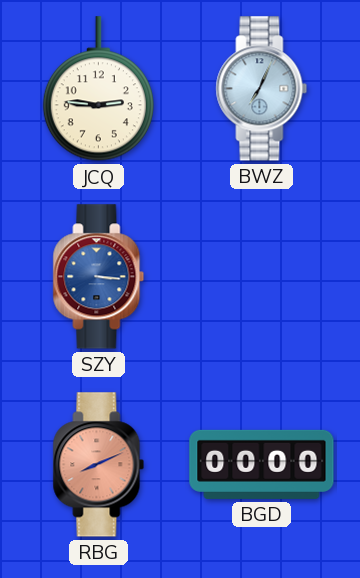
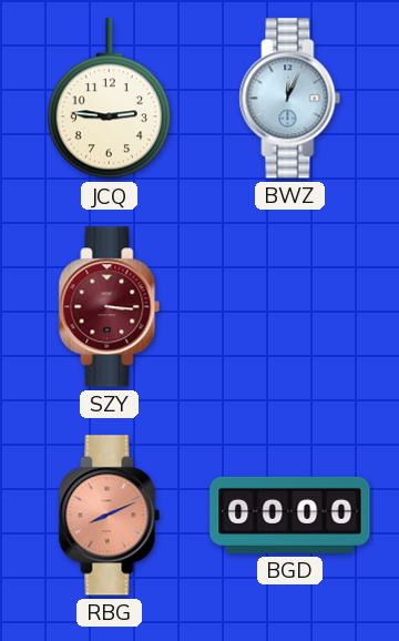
BWZ: 7:04 -> 12:04
SZY dial: blue -> burgundy
